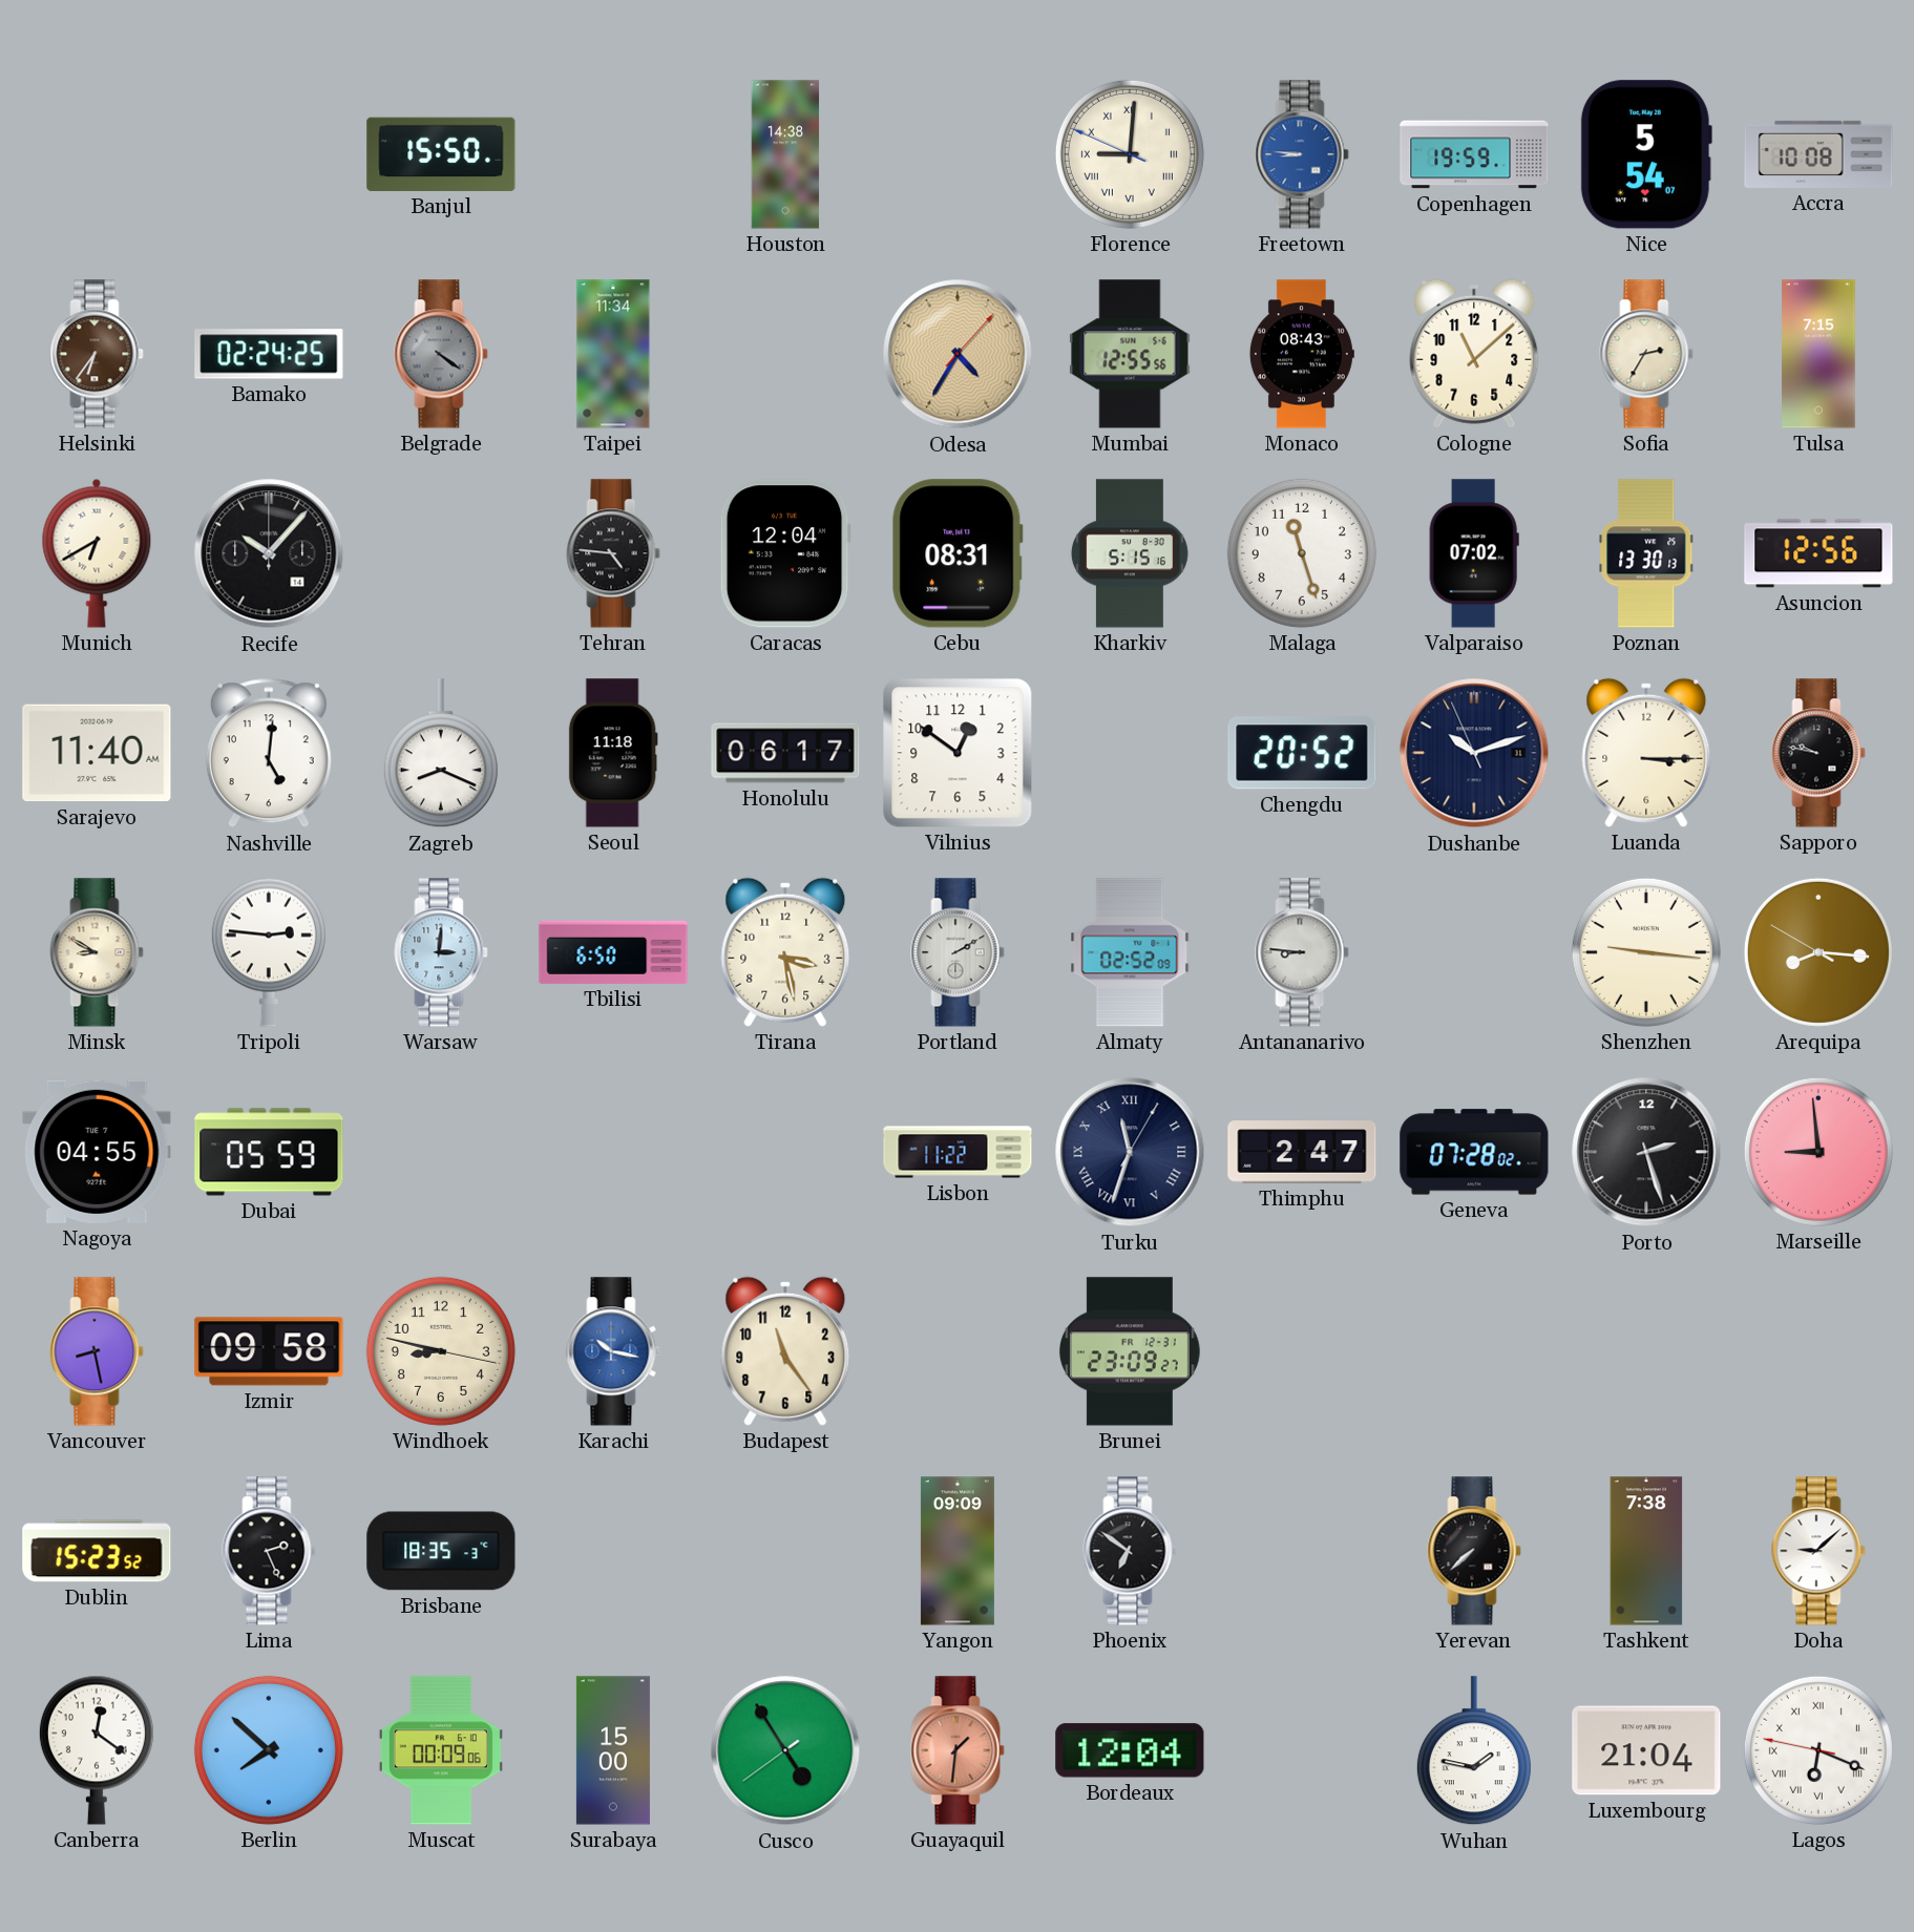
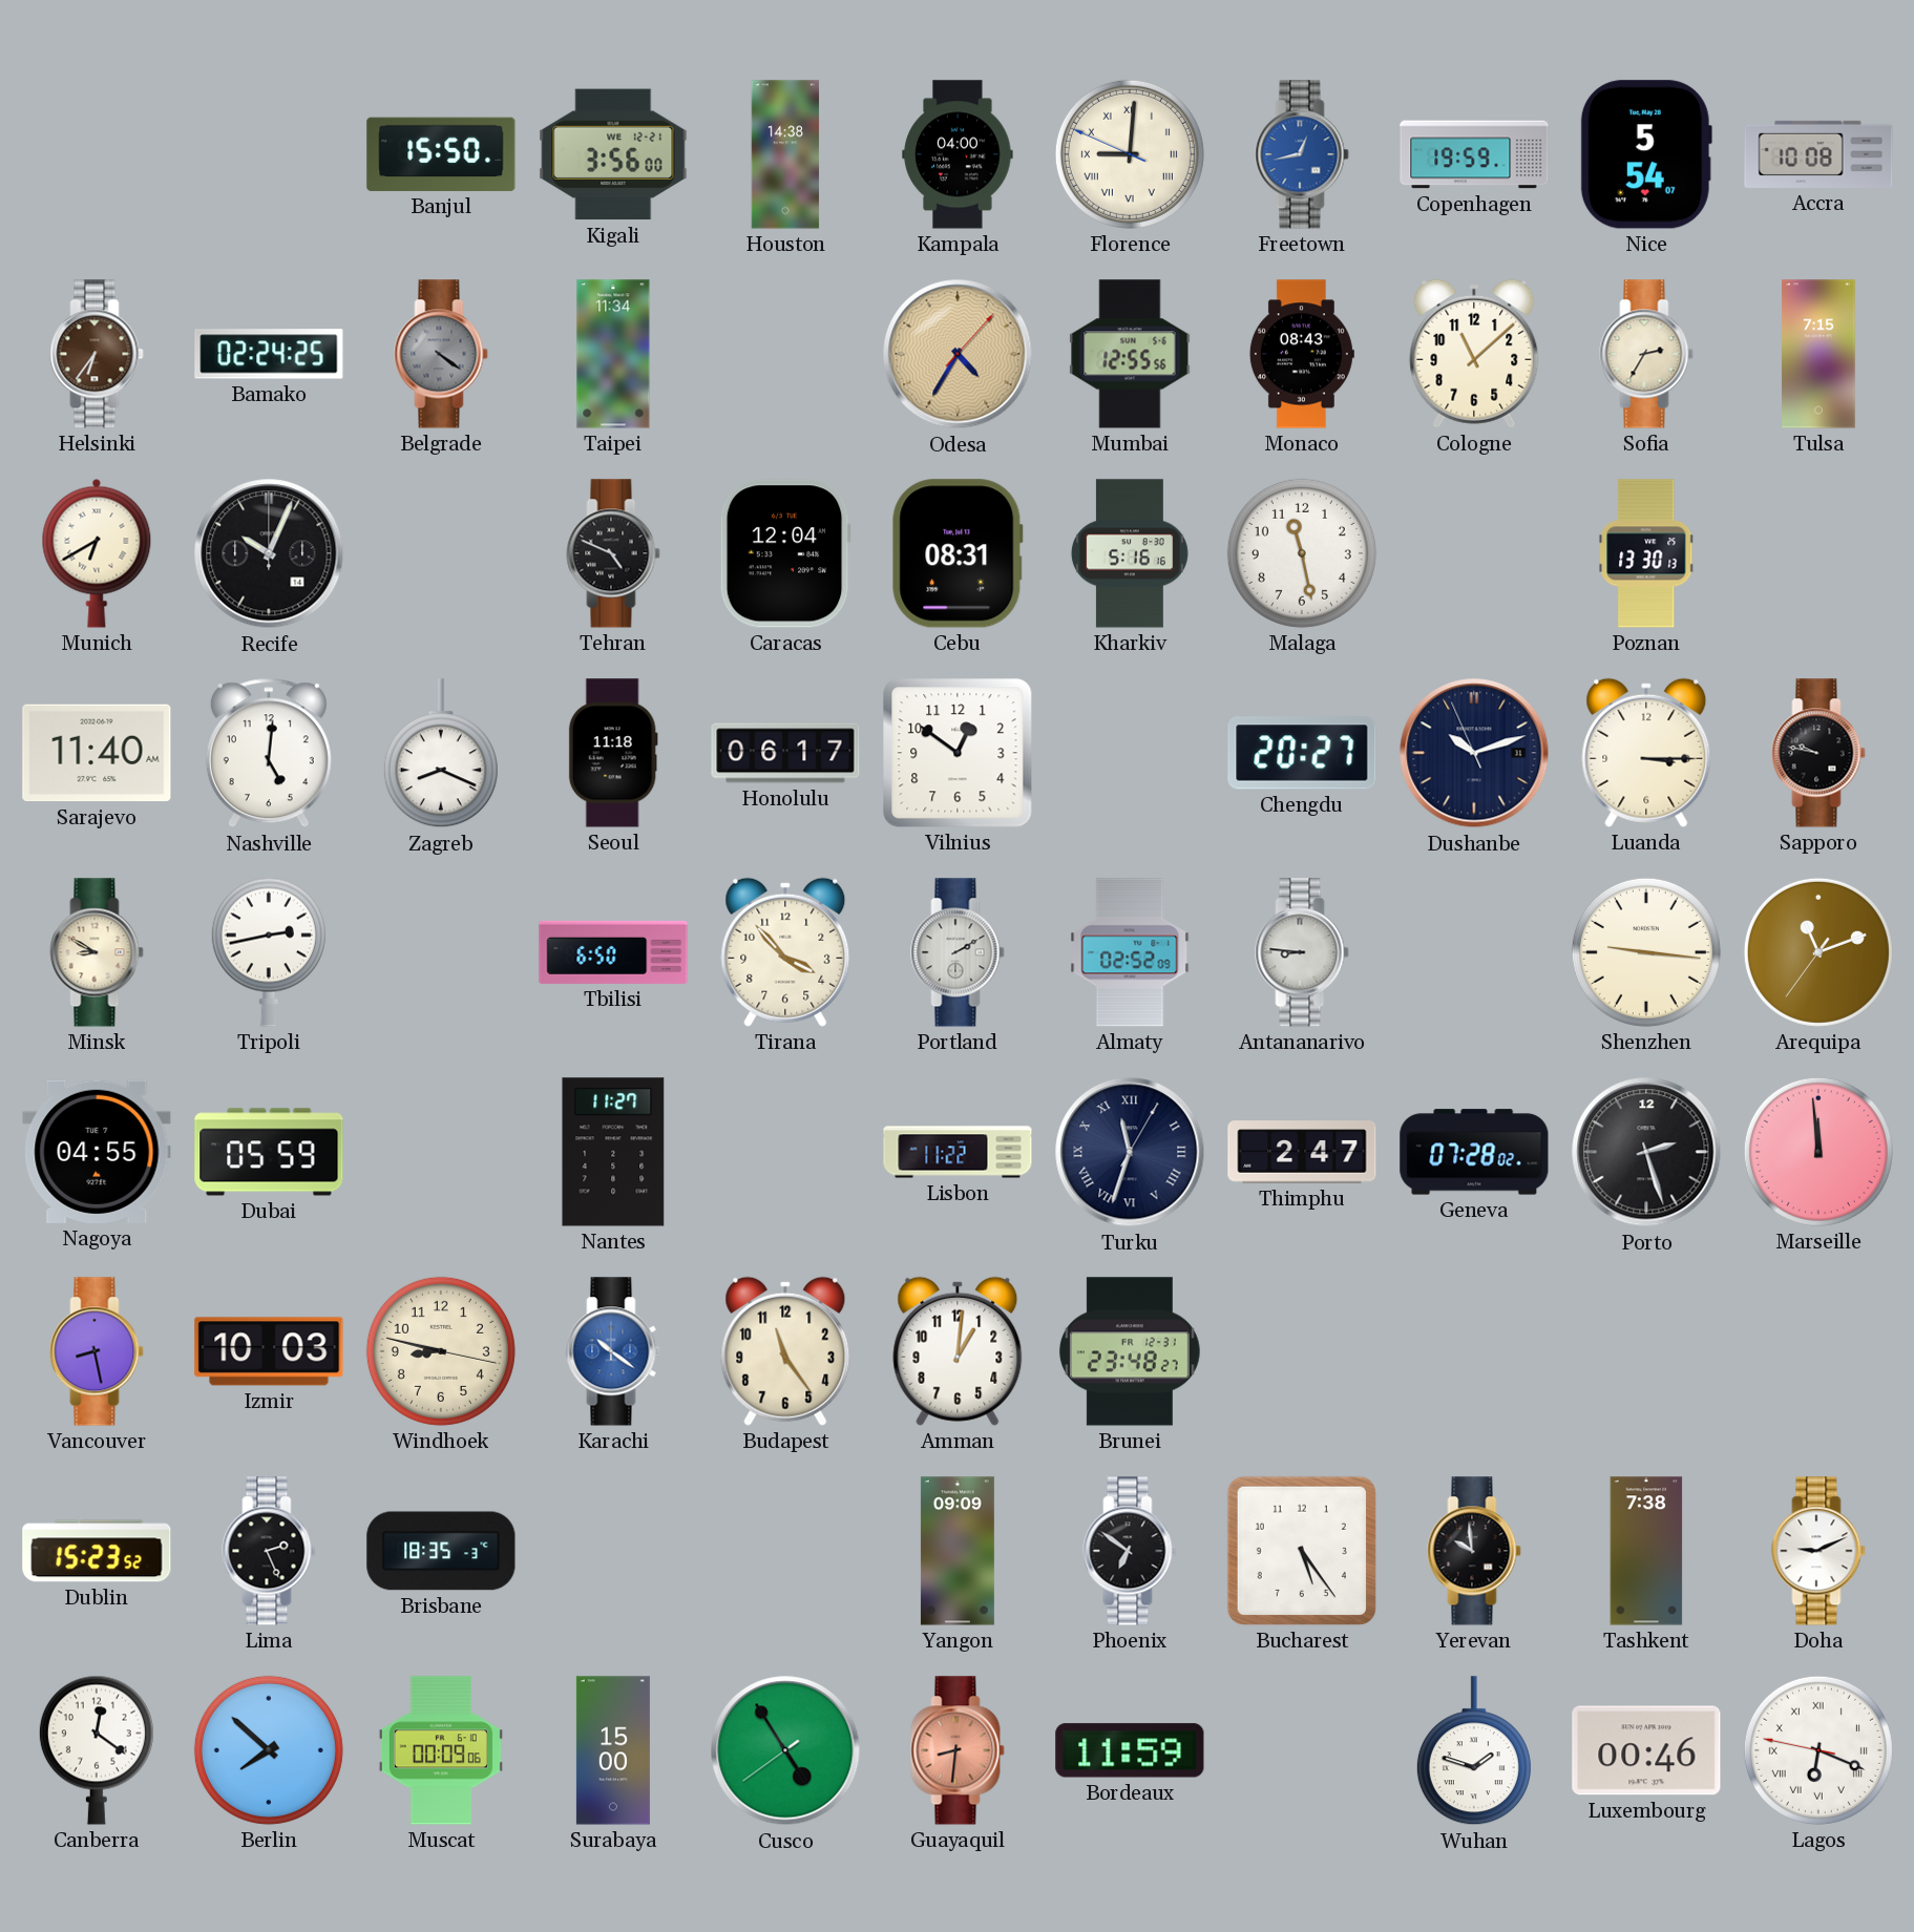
Kigali: none -> 3:56
Kampala: none -> 04:00
Freetown: 8:46 -> 12:43
Recife: 10:07 -> 10:04
Tehran: 4:46 -> 4:49
Kharkiv: 5:15 -> 5:16
Malaga: 11:27 -> 11:28
Valparaiso: 07:02 -> none
Asuncion: 12:56 -> none
Chengdu: 20:52 -> 20:27
Tripoli: 2:46 -> 2:43
Warsaw: 3:01 -> none
Tirana: 3:28 -> 3:53
Arequipa: 8:15 -> 11:11
Nantes: none -> 11:27
Marseille: 8:59 -> 11:59
Izmir: 09:58 -> 10:03
Karachi: 10:17 -> 10:21
Amman: none -> 1:01
Brunei: 23:09 -> 23:48
Bucharest: none -> 5:24
Yerevan: 7:38 -> 9:59
Doha: 9:08 -> 9:11
Guayaquil: 1:31 -> 8:31
Bordeaux: 12:04 -> 11:59
Wuhan: 1:47 -> 1:48
Luxembourg: 21:04 -> 00:46
